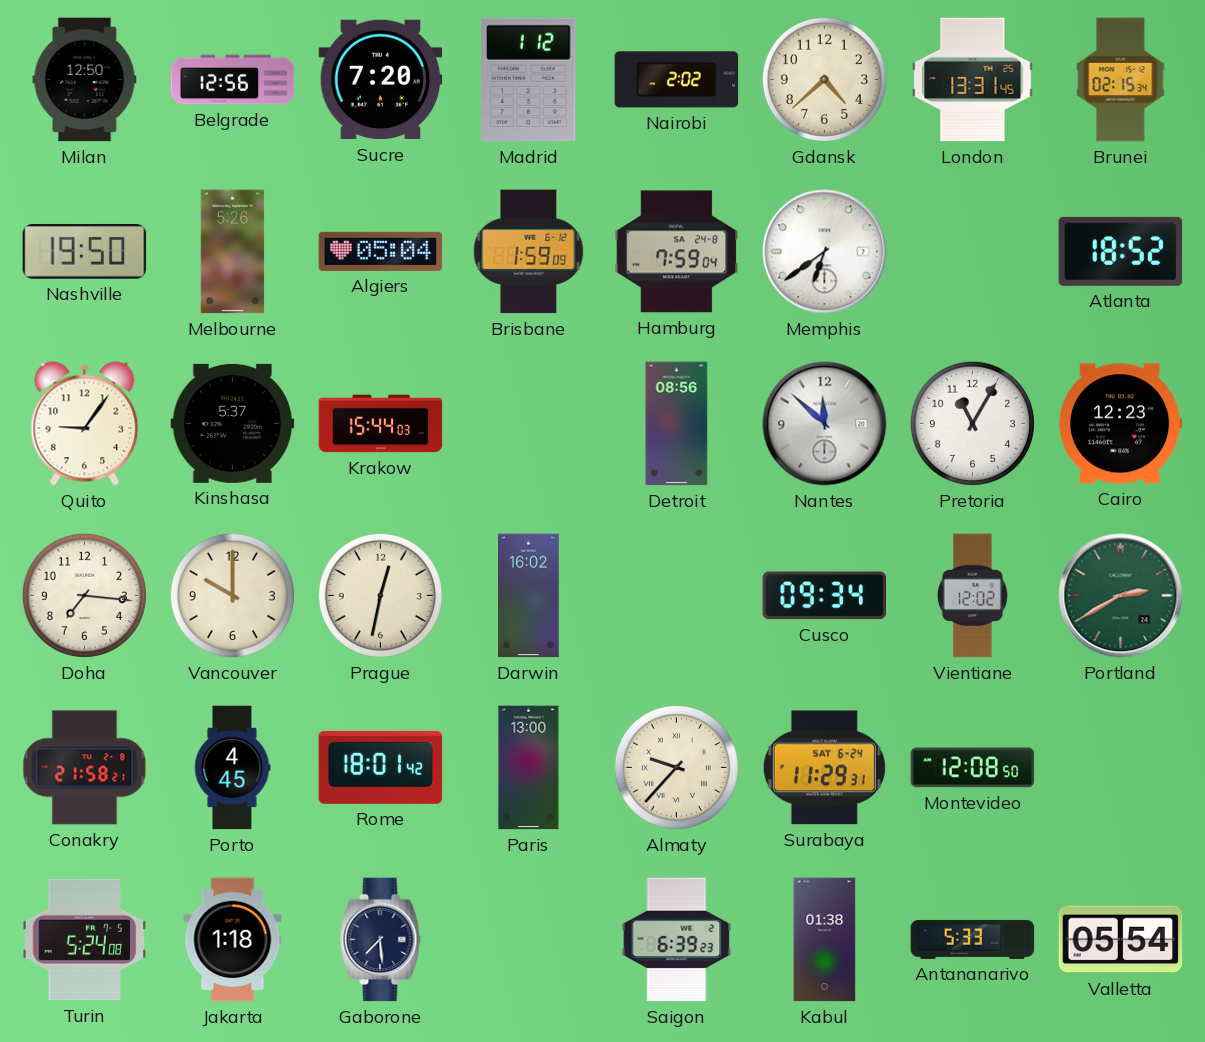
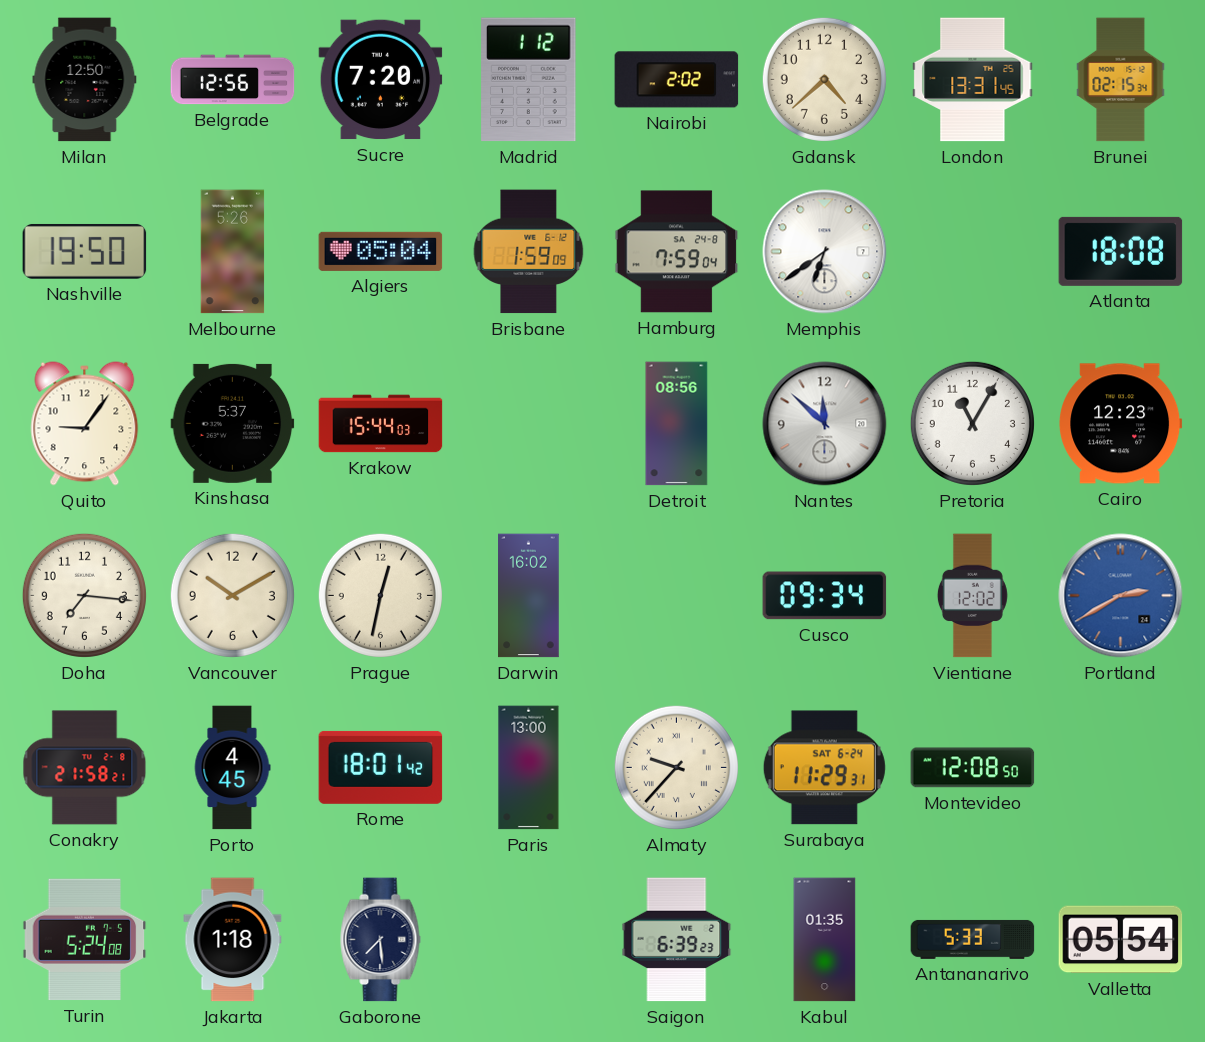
Atlanta: 18:52 -> 18:08
Vancouver: 10:00 -> 10:10
Portland dial: green -> blue
Kabul: 01:38 -> 01:35
